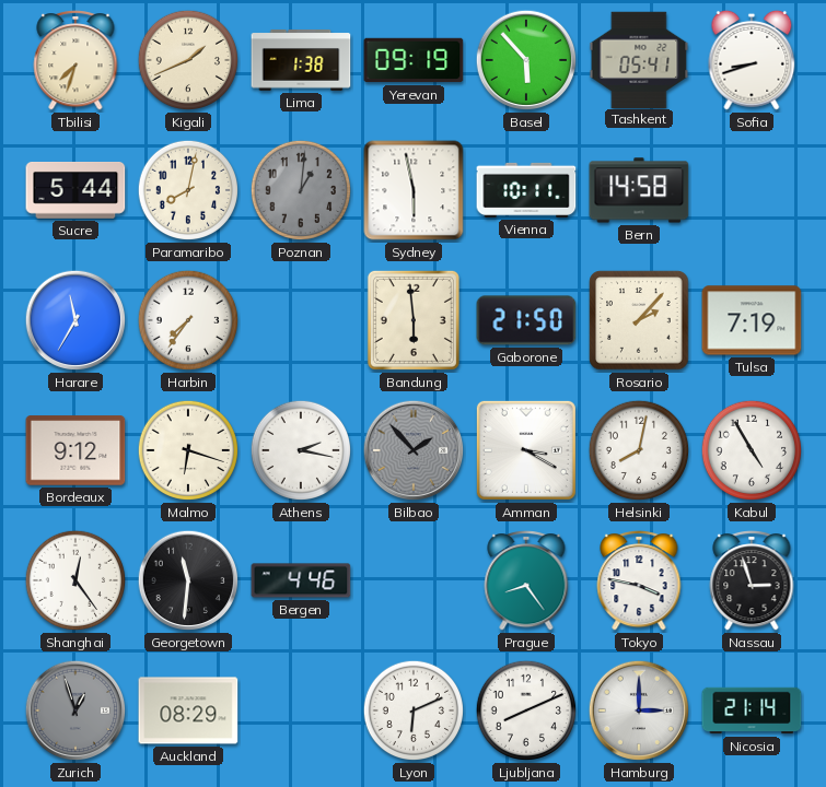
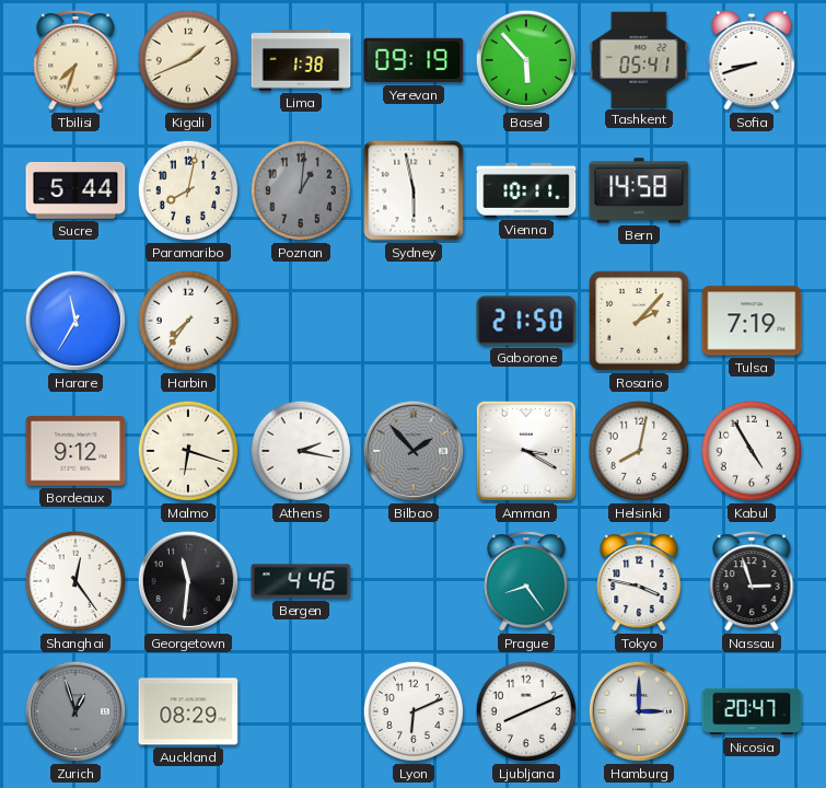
Bandung: 5:59 -> none
Nicosia: 21:14 -> 20:47
